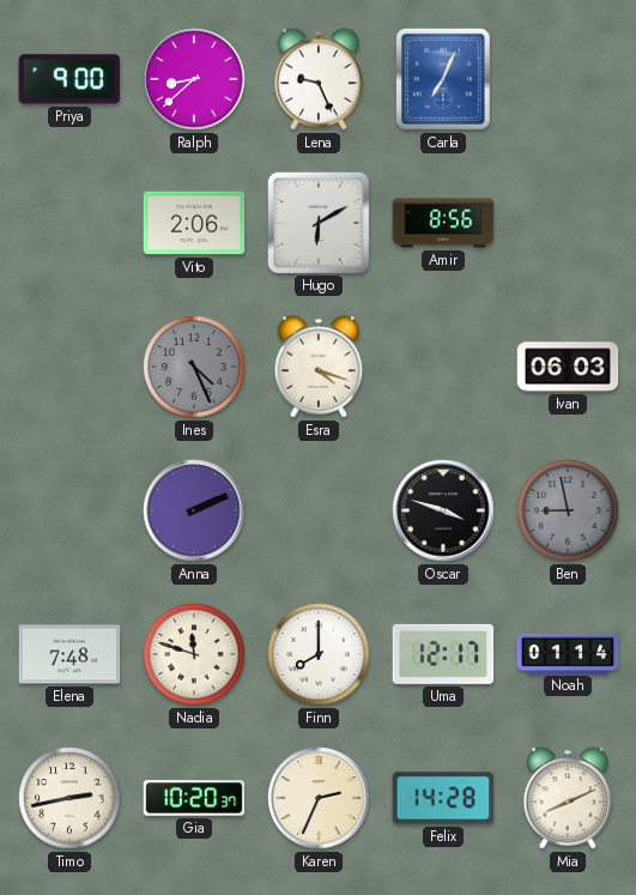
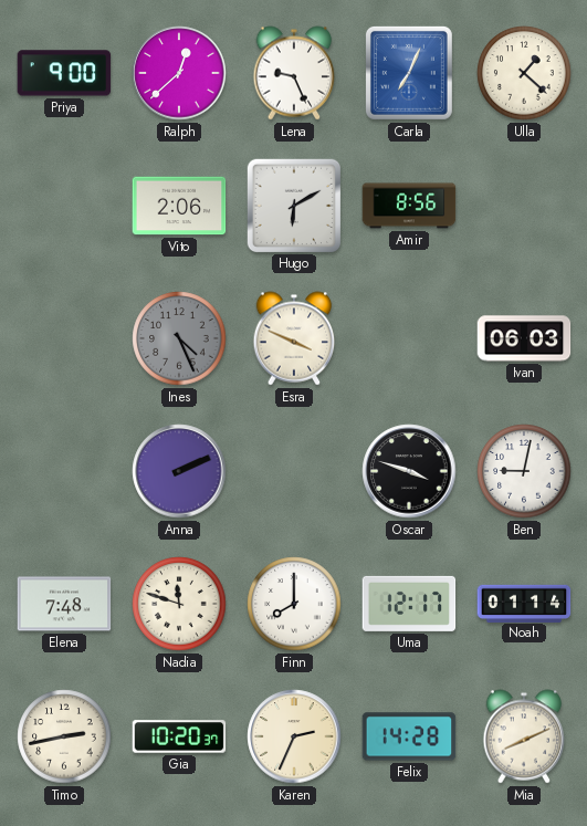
Ralph: 8:38 -> 12:38
Ulla: none -> 1:22
Esra: 4:18 -> 3:49
Ben: 8:58 -> 9:02
Ben dial: grey -> white
